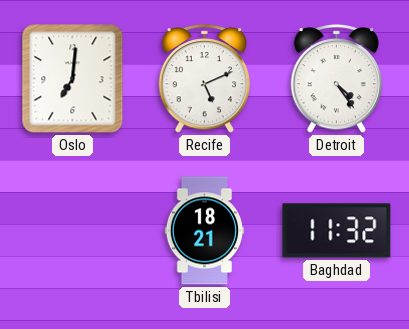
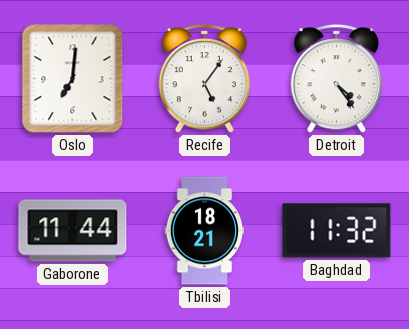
Recife: 5:11 -> 5:06
Gaborone: none -> 11:44
